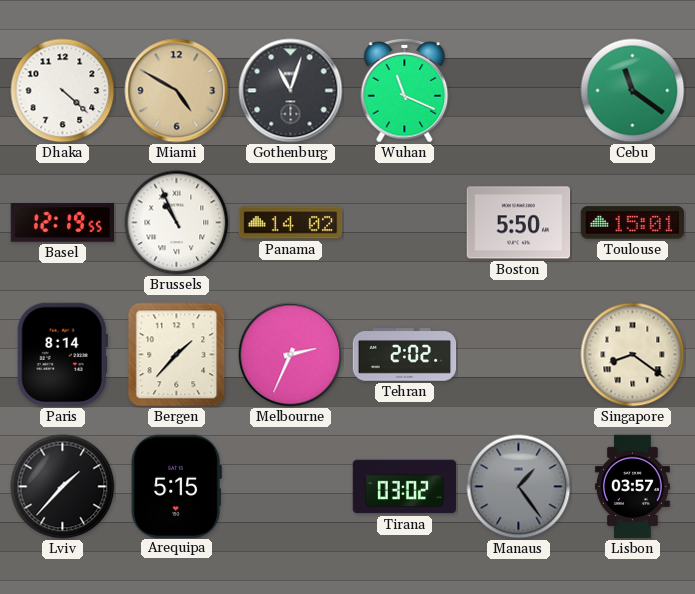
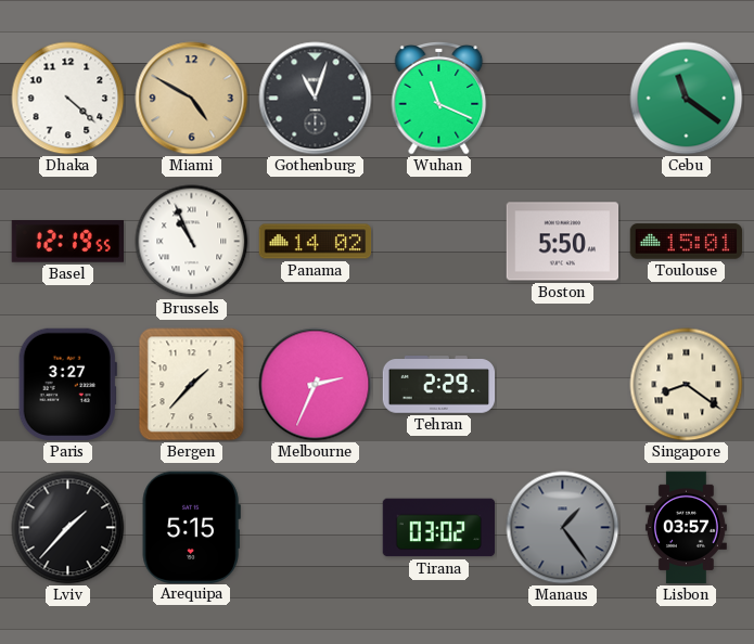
Paris: 8:14 -> 3:27
Tehran: 2:02 -> 2:29
